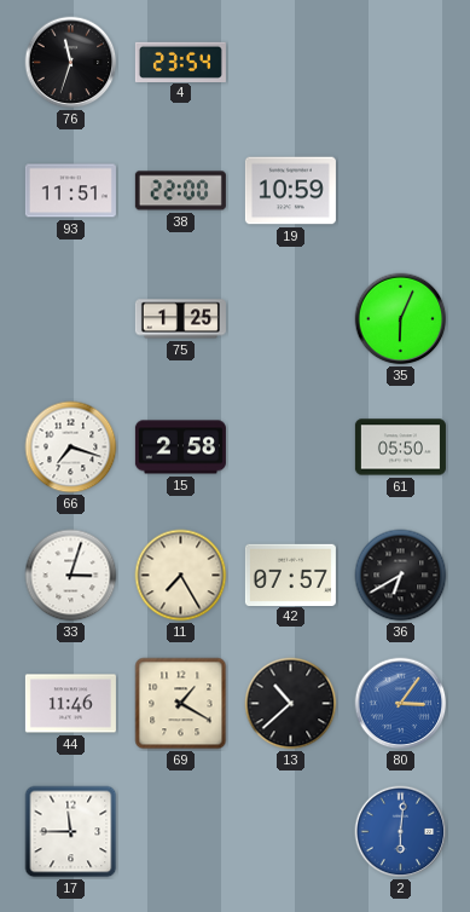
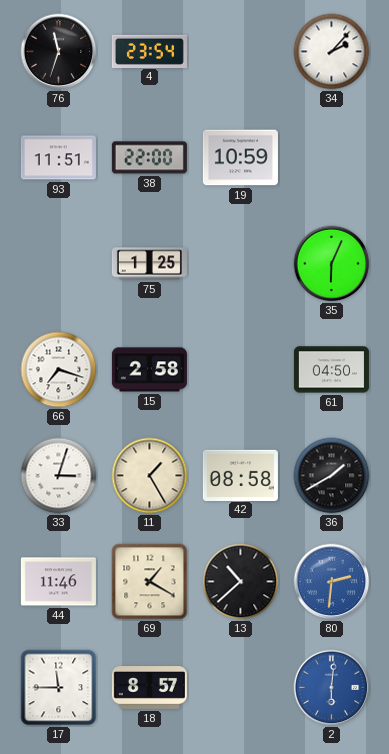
34: none -> 2:07
61: 05:50 -> 04:50
11: 7:25 -> 1:25
42: 07:57 -> 08:58
36: 6:40 -> 1:40
80: 3:06 -> 2:31
18: none -> 8:57
